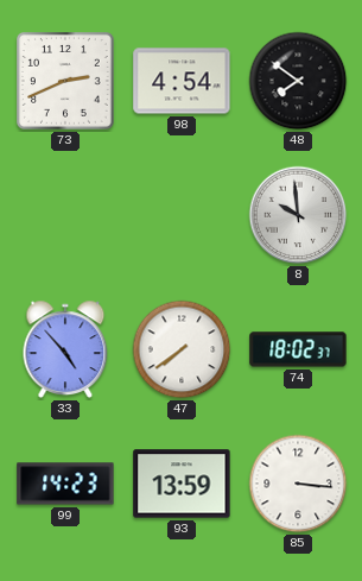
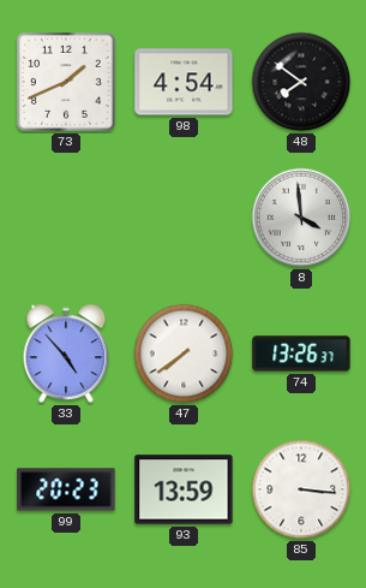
73: 2:41 -> 1:41
8: 9:59 -> 3:59
74: 18:02 -> 13:26
99: 14:23 -> 20:23
